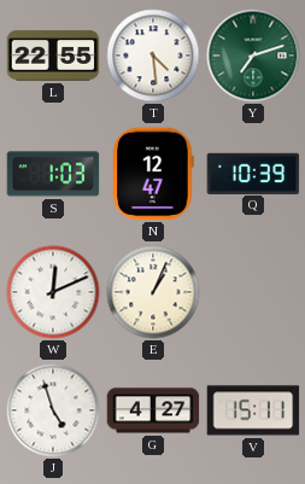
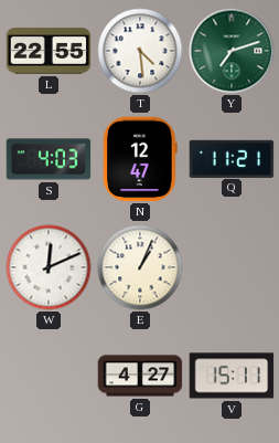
S: 1:03 -> 4:03
Q: 10:39 -> 11:21
J: 4:57 -> none
